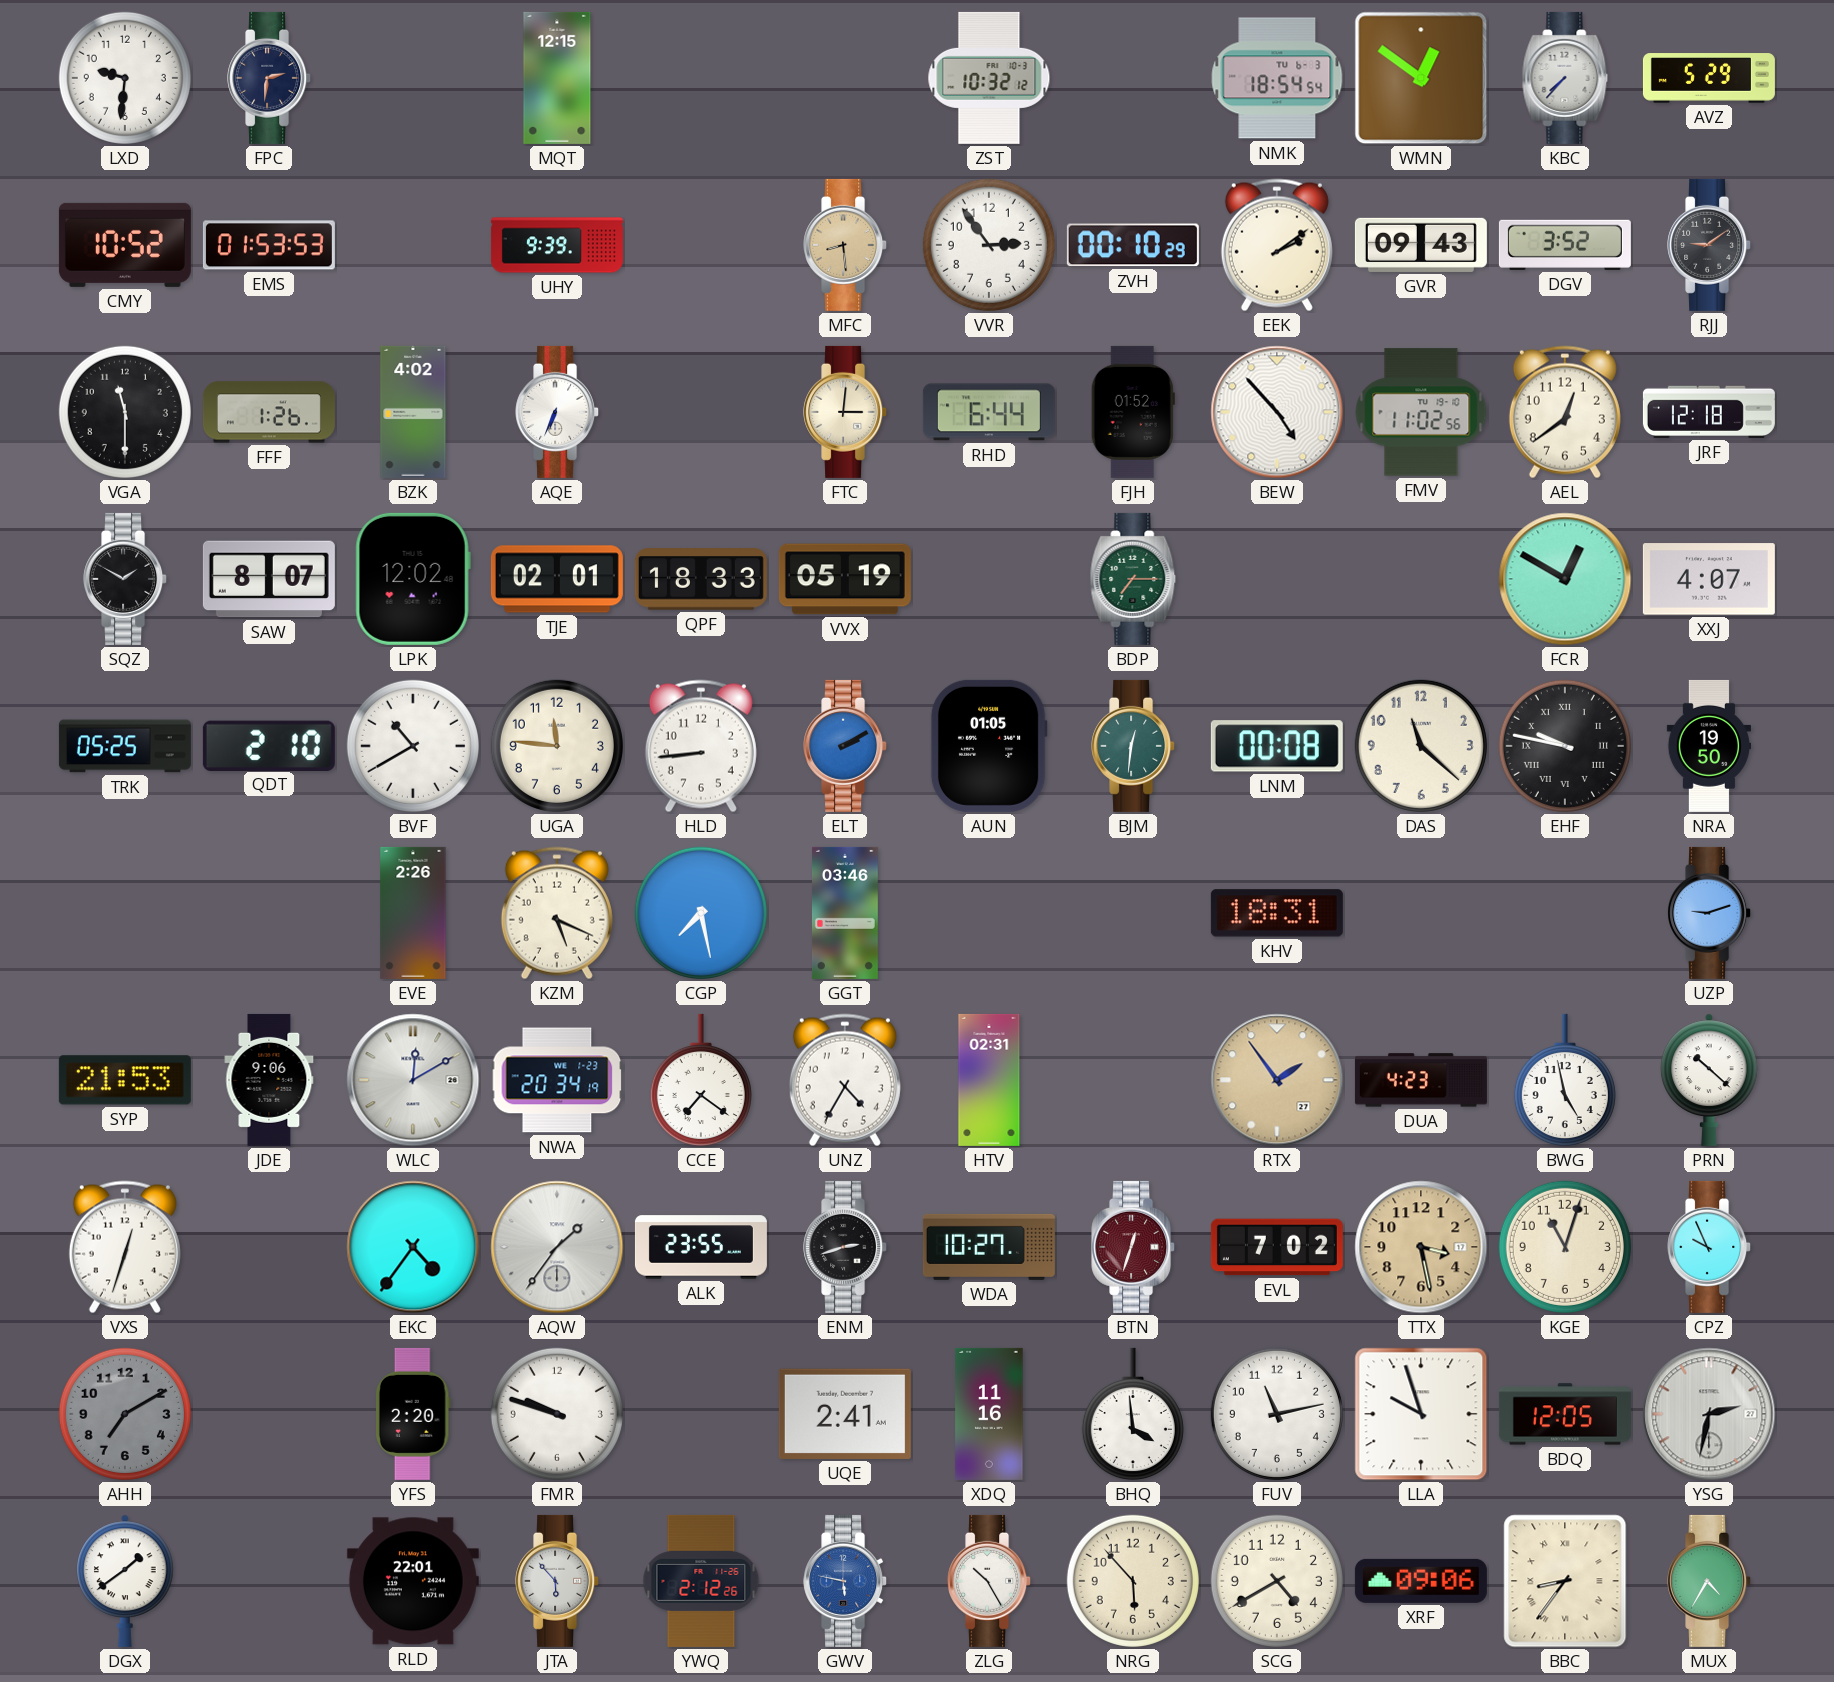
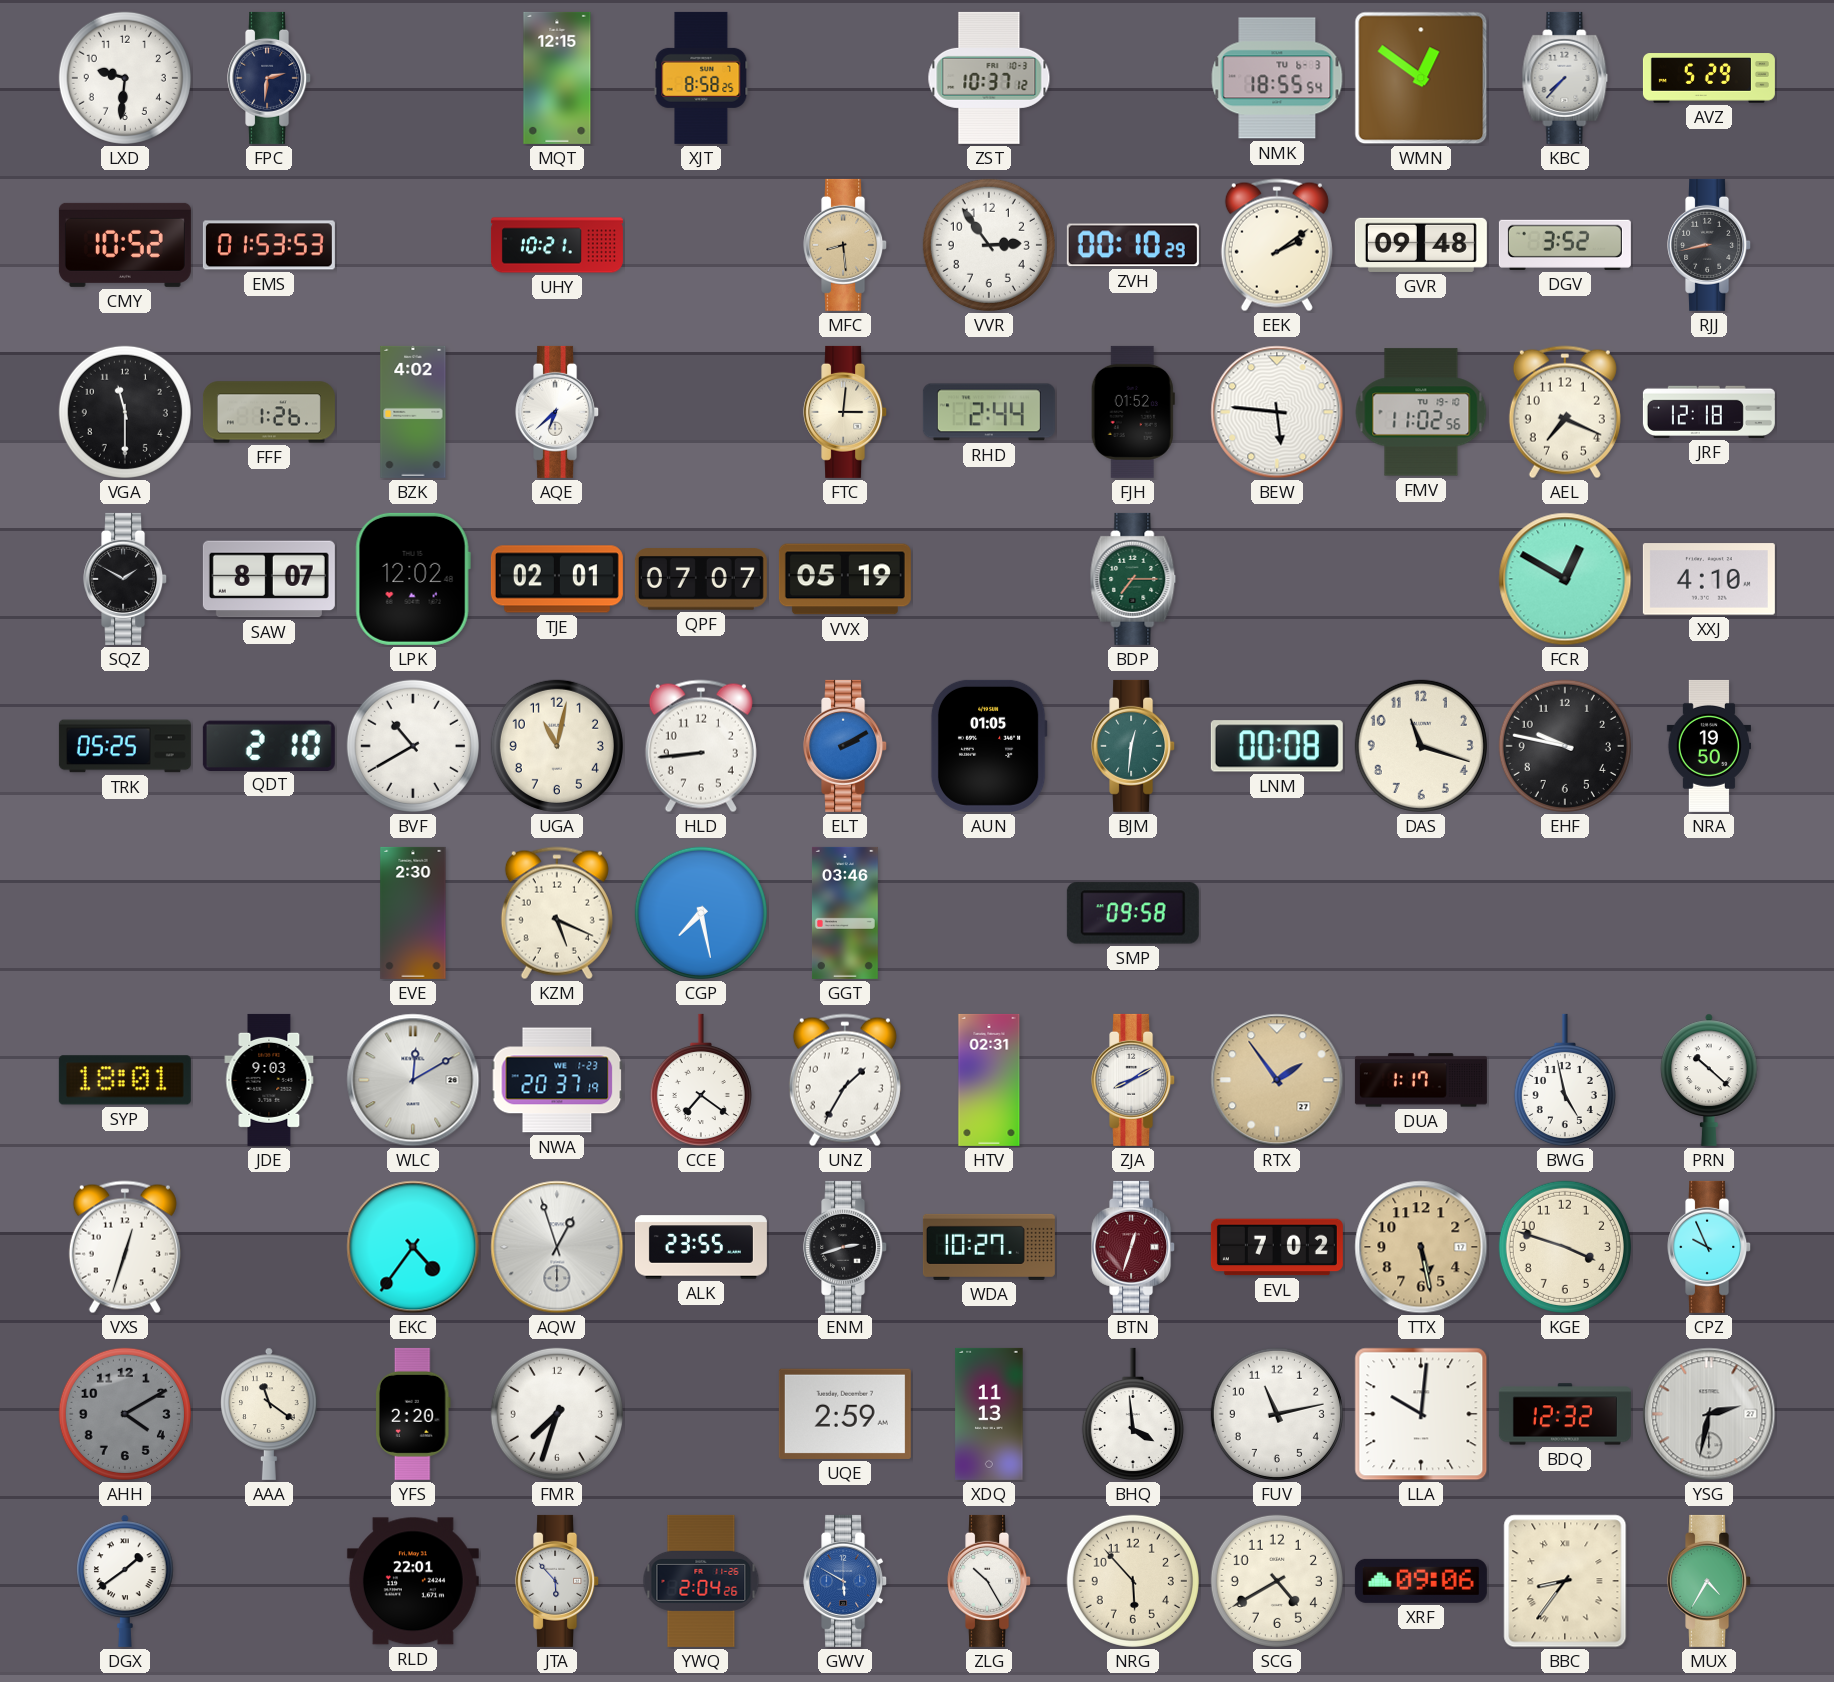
XJT: none -> 8:58
ZST: 10:32 -> 10:37
NMK: 18:54 -> 18:55
UHY: 9:39 -> 10:21
GVR: 09:43 -> 09:48
RJJ: 9:09 -> 8:43
AQE: 6:34 -> 6:38
RHD: 6:44 -> 2:44
BEW: 4:53 -> 5:46
AEL: 12:39 -> 7:19
QPF: 18:33 -> 07:07
XXJ: 4:07 -> 4:10
UGA: 11:46 -> 11:02
DAS: 11:22 -> 11:18
EHF numerals: Roman -> Arabic
EVE: 2:26 -> 2:30
SMP: none -> 09:58
KHV: 18:31 -> none
UZP: 9:12 -> none
SYP: 21:53 -> 18:01
JDE: 9:06 -> 9:03
NWA: 20:34 -> 20:37
UNZ: 4:35 -> 1:35
ZJA: none -> 8:10
DUA: 4:23 -> 1:17
AQW: 1:36 -> 12:57
TTX: 3:28 -> 5:28
KGE: 11:03 -> 3:48
AHH: 7:10 -> 4:10
AAA: none -> 11:21
FMR: 9:48 -> 7:33
UQE: 2:41 -> 2:59
XDQ: 11:16 -> 11:13
LLA: 9:57 -> 10:01
BDQ: 12:05 -> 12:32
YWQ: 2:12 -> 2:04
GWV: 5:47 -> 5:50
